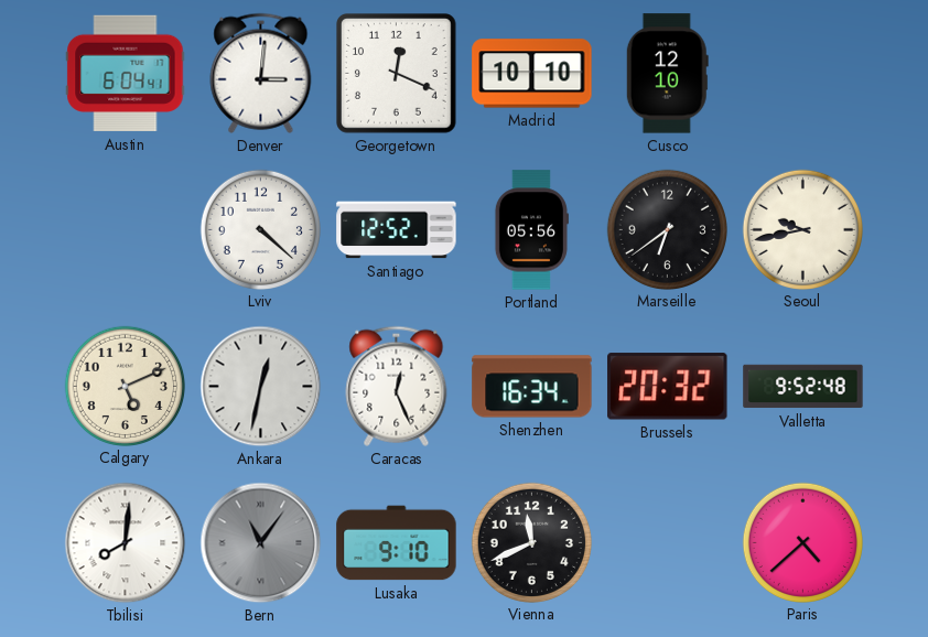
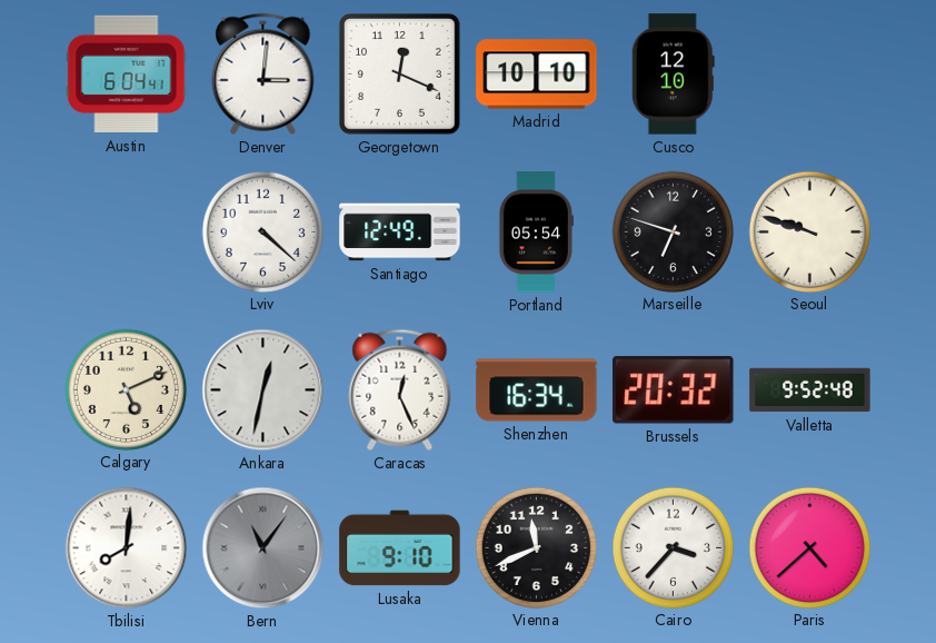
Santiago: 12:52 -> 12:49
Portland: 05:56 -> 05:54
Marseille: 6:39 -> 6:48
Seoul: 9:43 -> 9:48
Cairo: none -> 3:37
